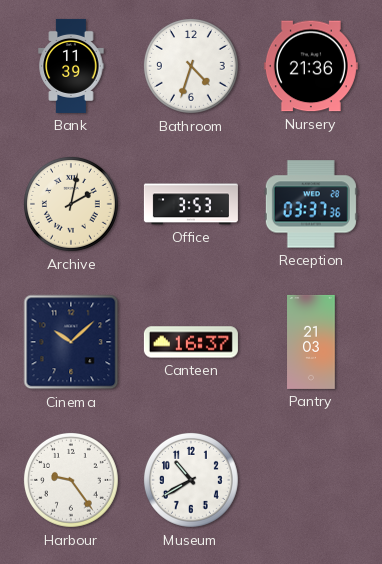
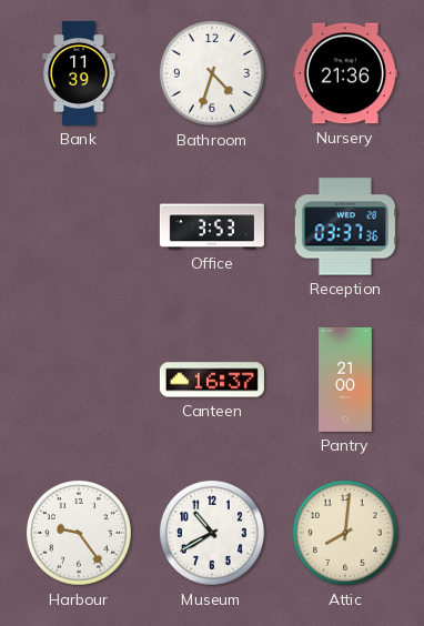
Archive: 2:02 -> none
Cinema: 10:08 -> none
Pantry: 21:03 -> 21:00
Attic: none -> 8:01
